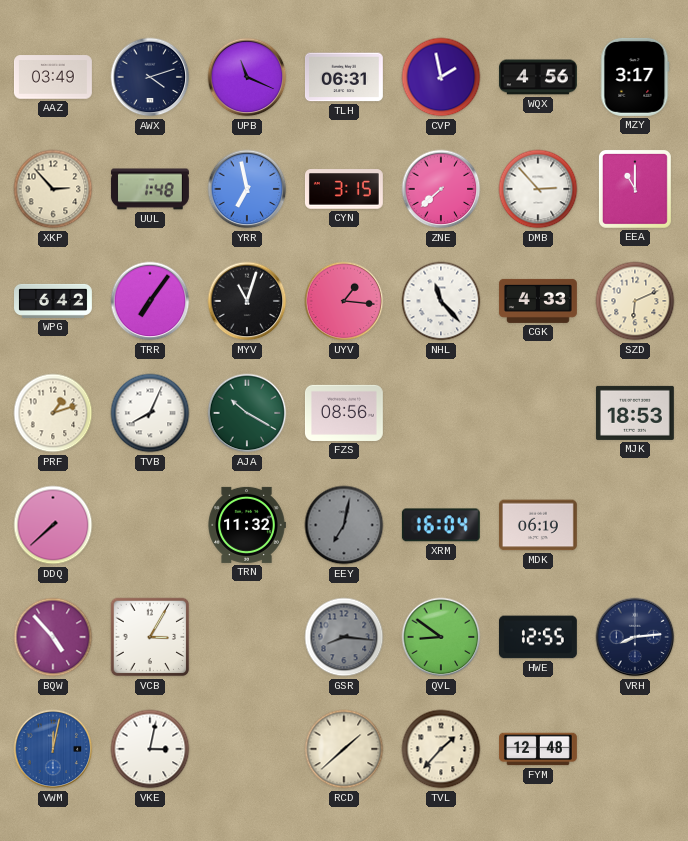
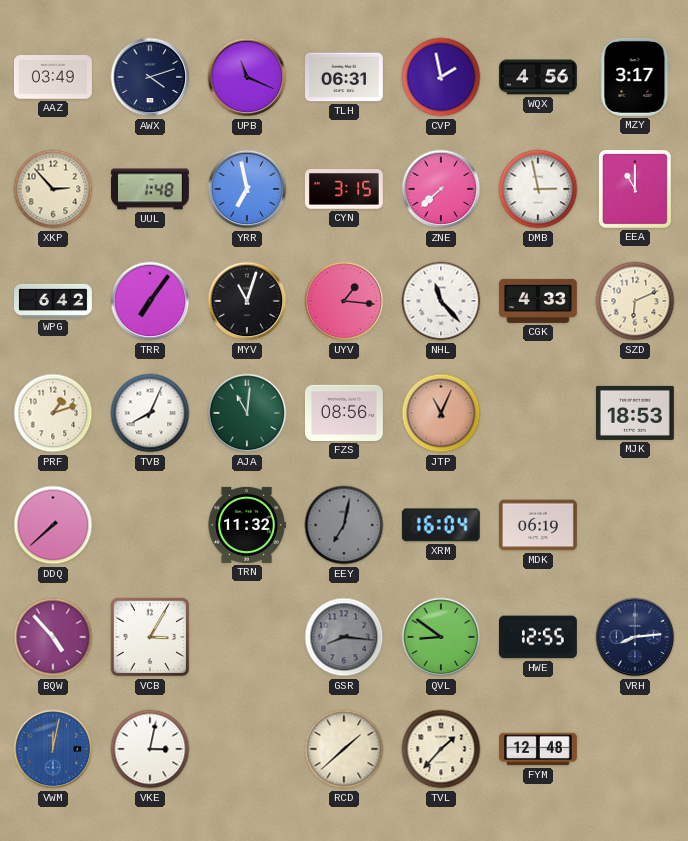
DMB: 2:53 -> 2:58
AJA: 10:20 -> 11:01
JTP: none -> 11:04
